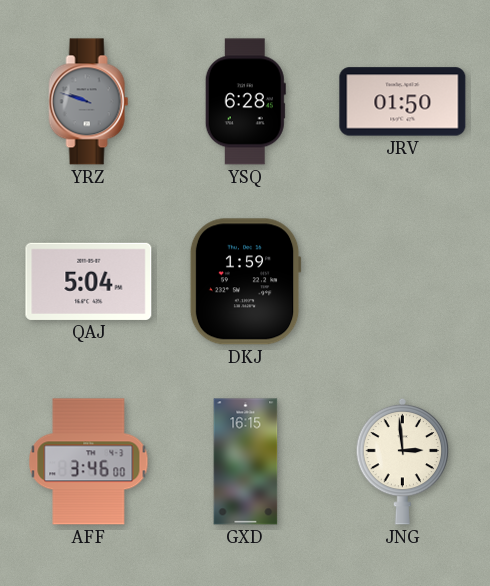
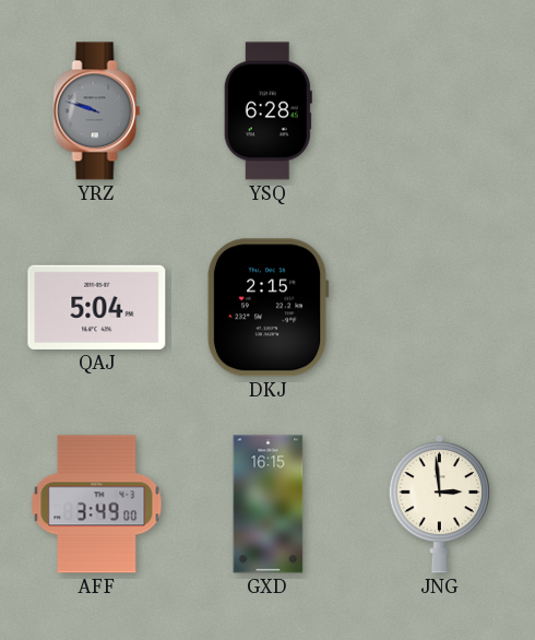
JRV: 01:50 -> none
DKJ: 1:59 -> 2:15
AFF: 3:46 -> 3:49
